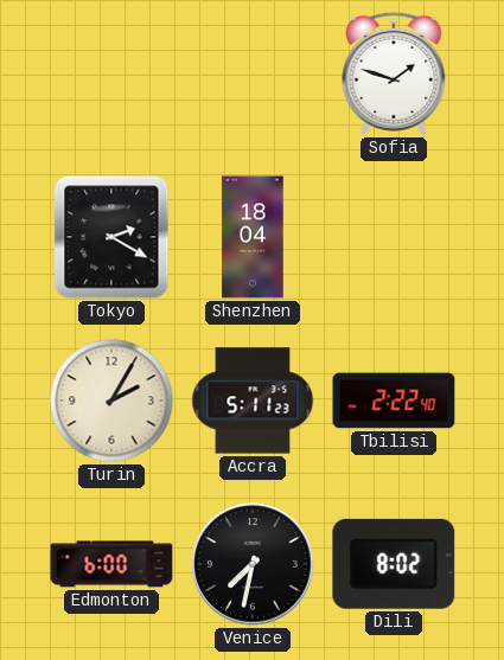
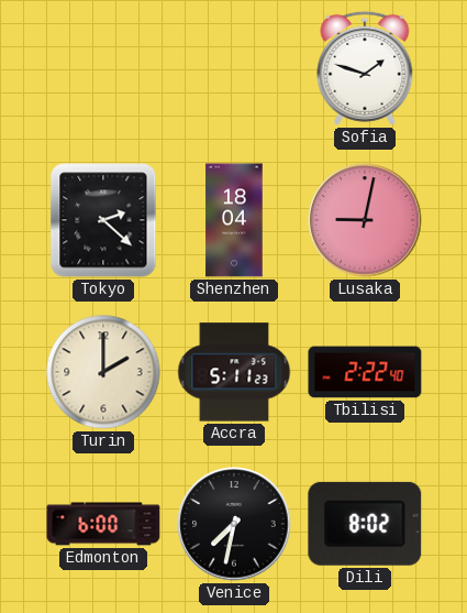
Tokyo: 2:20 -> 2:22
Lusaka: none -> 9:02
Turin: 2:05 -> 2:00
